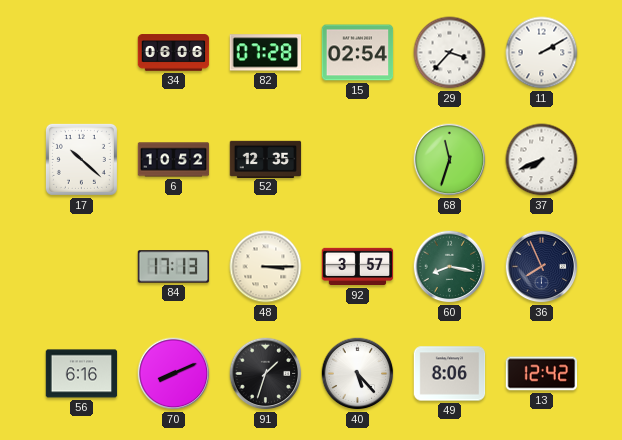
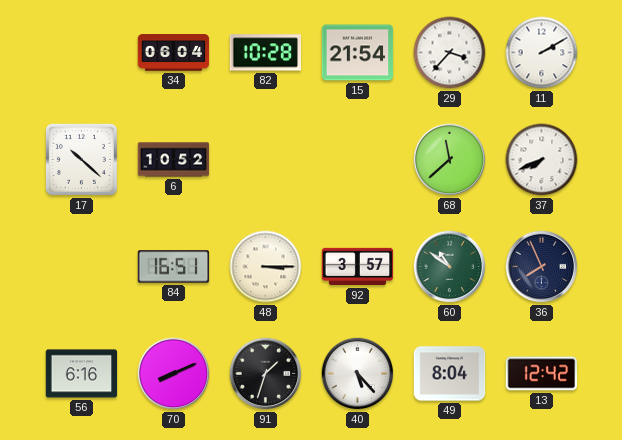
34: 06:06 -> 06:04
82: 07:28 -> 10:28
15: 02:54 -> 21:54
52: 12:35 -> none
68: 11:33 -> 11:38
84: 17:13 -> 16:51
60: 8:17 -> 10:51
49: 8:06 -> 8:04
